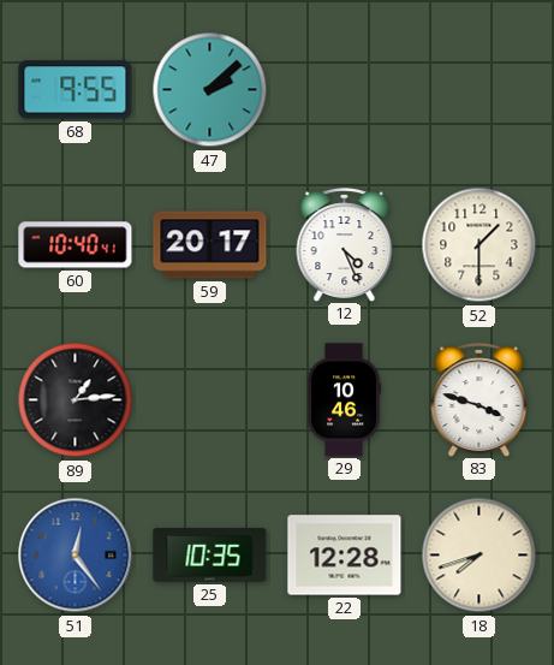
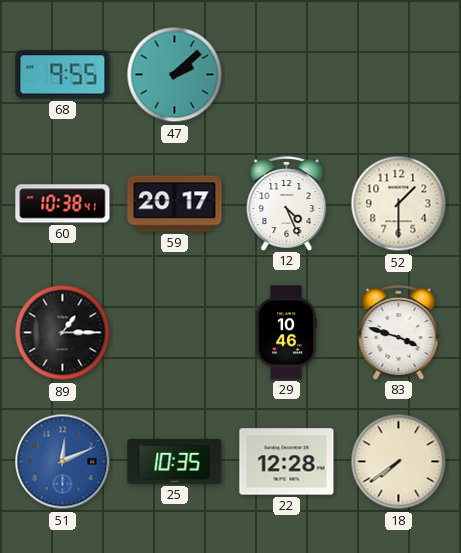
60: 10:40 -> 10:38
89: 1:14 -> 1:15
51: 12:24 -> 12:11
18: 7:42 -> 7:39
